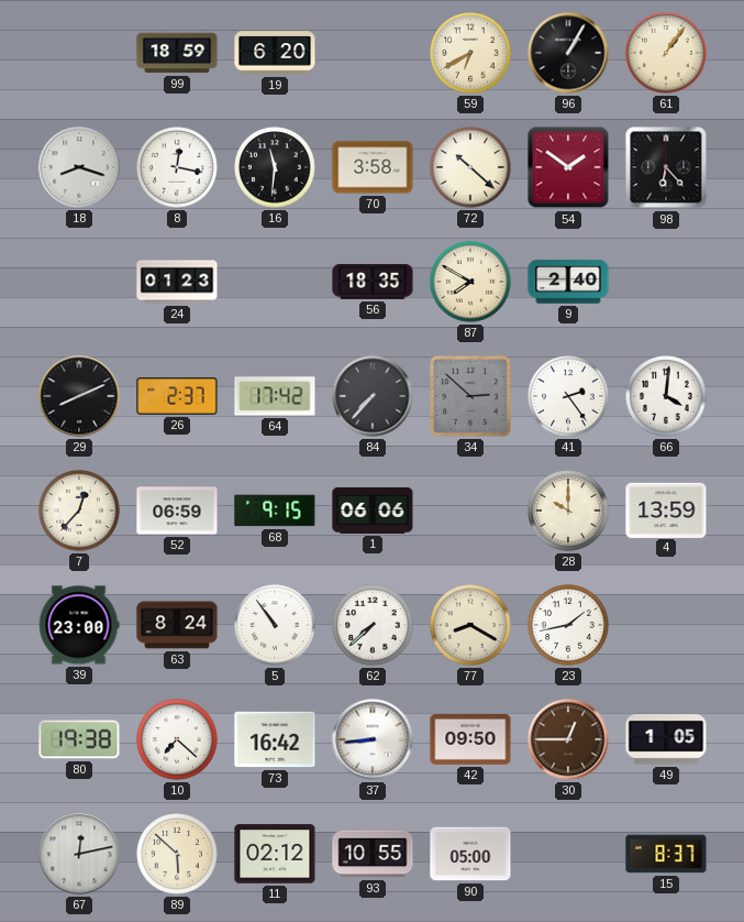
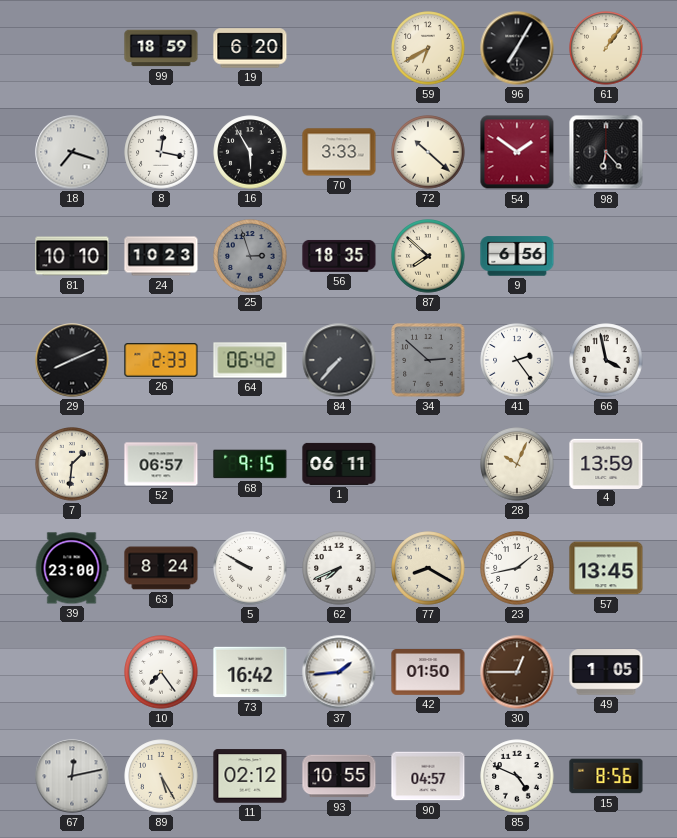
96: 1:05 -> 7:05
18: 8:18 -> 7:18
16: 11:31 -> 5:55
70: 3:58 -> 3:33
81: none -> 10:10
24: 01:23 -> 10:23
25: none -> 2:57
87: 7:50 -> 7:52
9: 2:40 -> 6:56
26: 2:37 -> 2:33
64: 17:42 -> 06:42
66: 4:01 -> 3:58
7: 12:37 -> 1:31
52: 06:59 -> 06:57
1: 06:06 -> 06:11
28: 10:00 -> 10:04
5: 10:54 -> 9:50
62: 7:38 -> 7:41
57: none -> 13:45
80: 19:38 -> none
10: 7:22 -> 7:24
37: 8:44 -> 1:44
42: 09:50 -> 01:50
89: 5:52 -> 5:25
90: 05:00 -> 04:57
85: none -> 4:49
15: 8:37 -> 8:56
